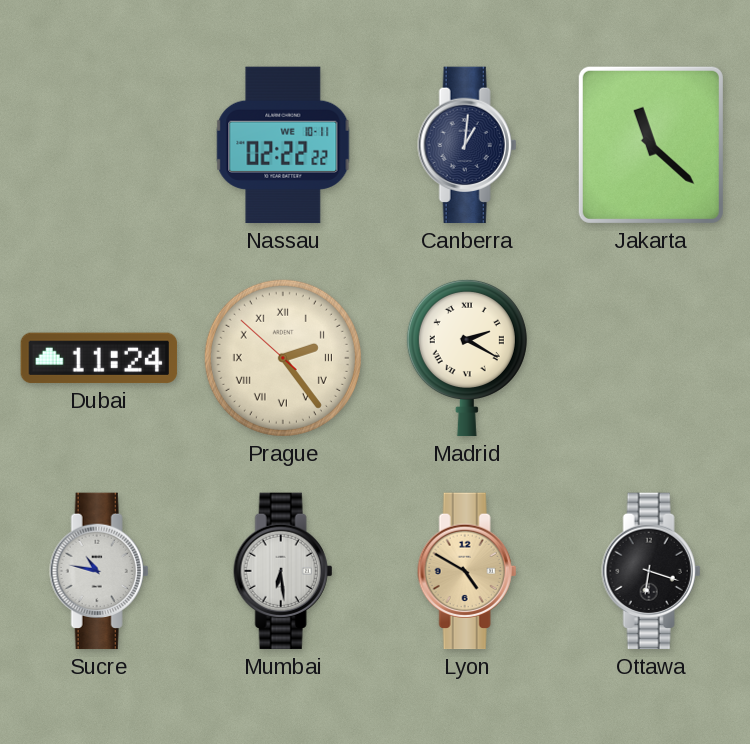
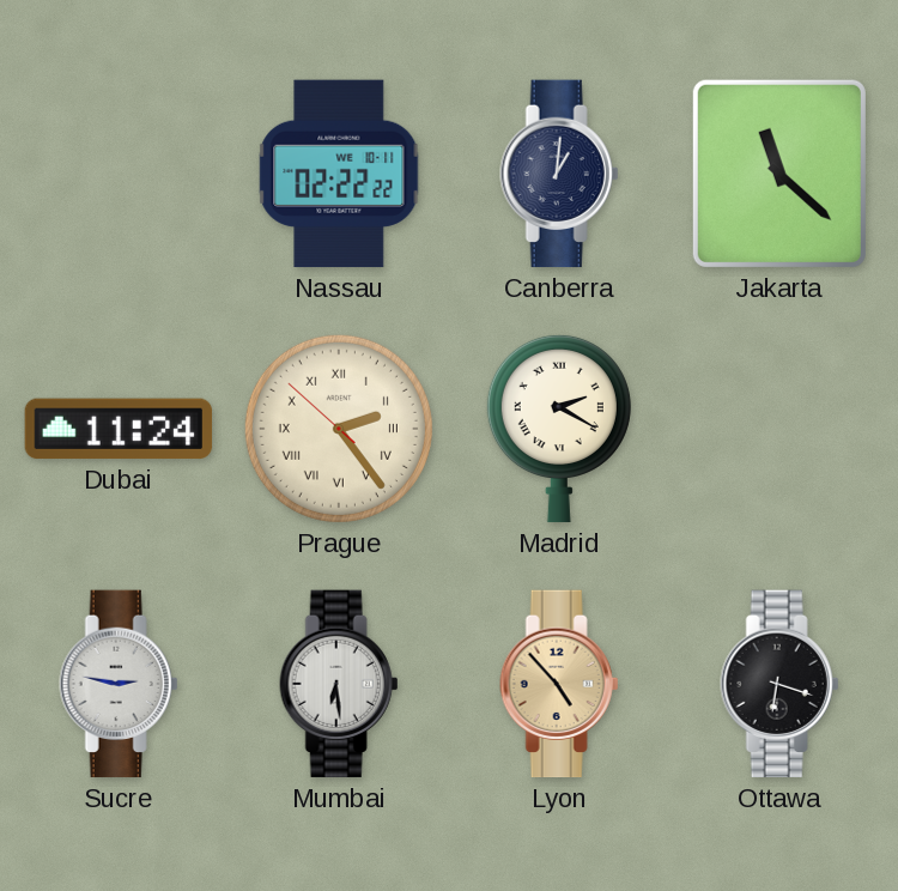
Sucre: 10:47 -> 2:47
Lyon: 4:50 -> 4:53
